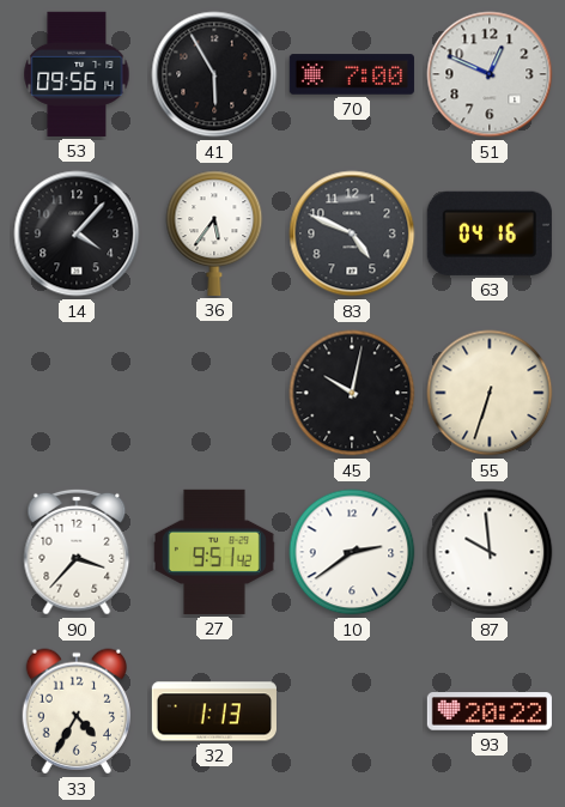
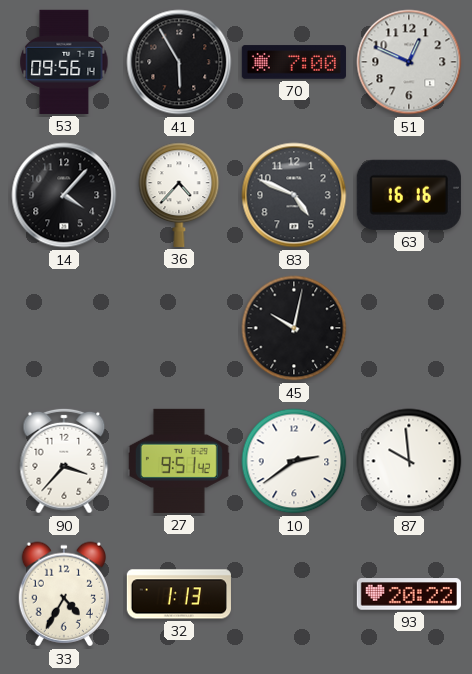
36: 5:36 -> 4:37
63: 04:16 -> 16:16
55: 6:33 -> none
